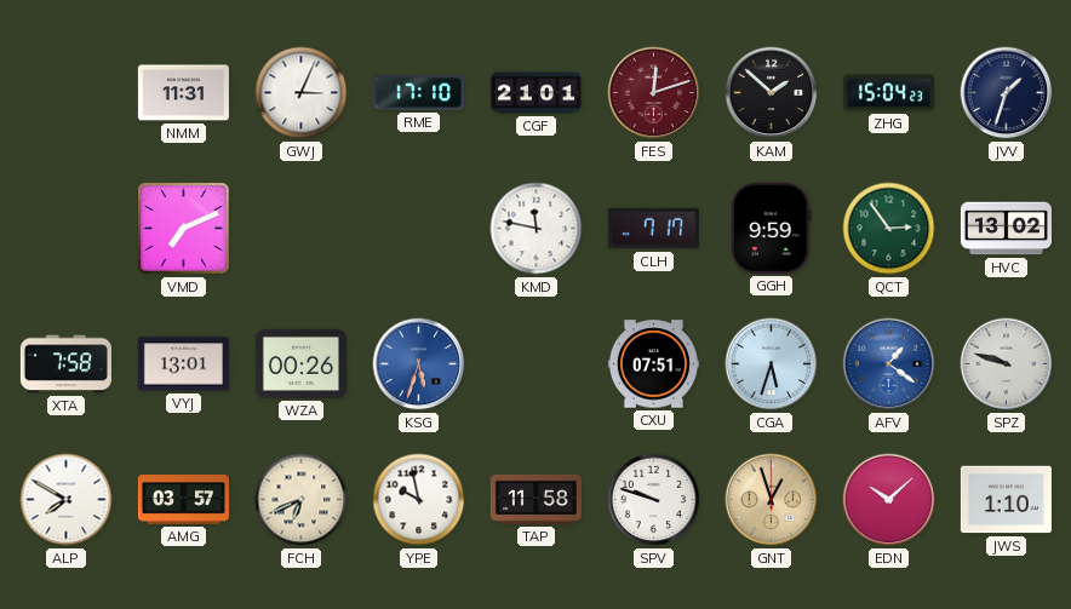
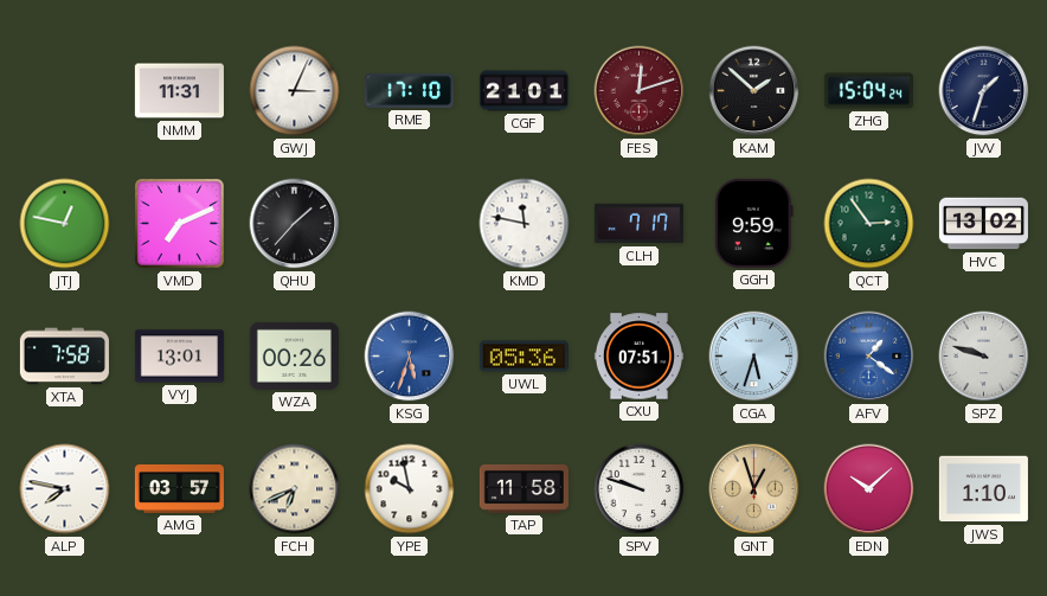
ZHG: 15:04:23 -> 15:04:24
JTJ: none -> 12:47
QHU: none -> 1:37
UWL: none -> 05:36
ALP: 7:50 -> 7:47
